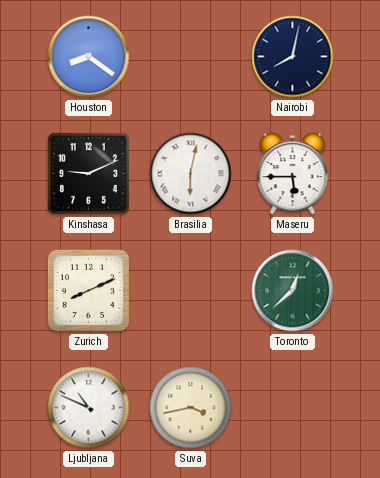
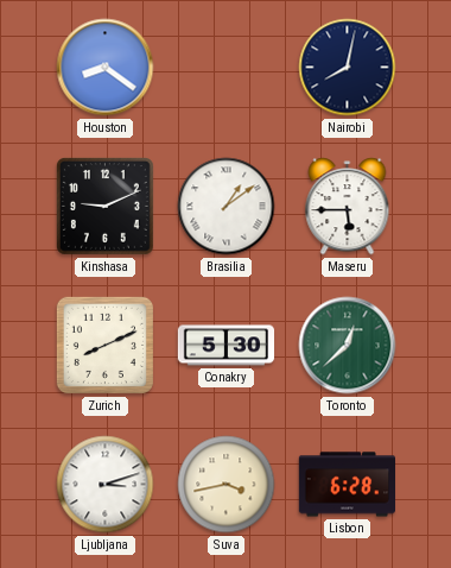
Brasilia: 6:02 -> 1:09
Conakry: none -> 5:30
Ljubljana: 10:49 -> 3:12
Lisbon: none -> 6:28
